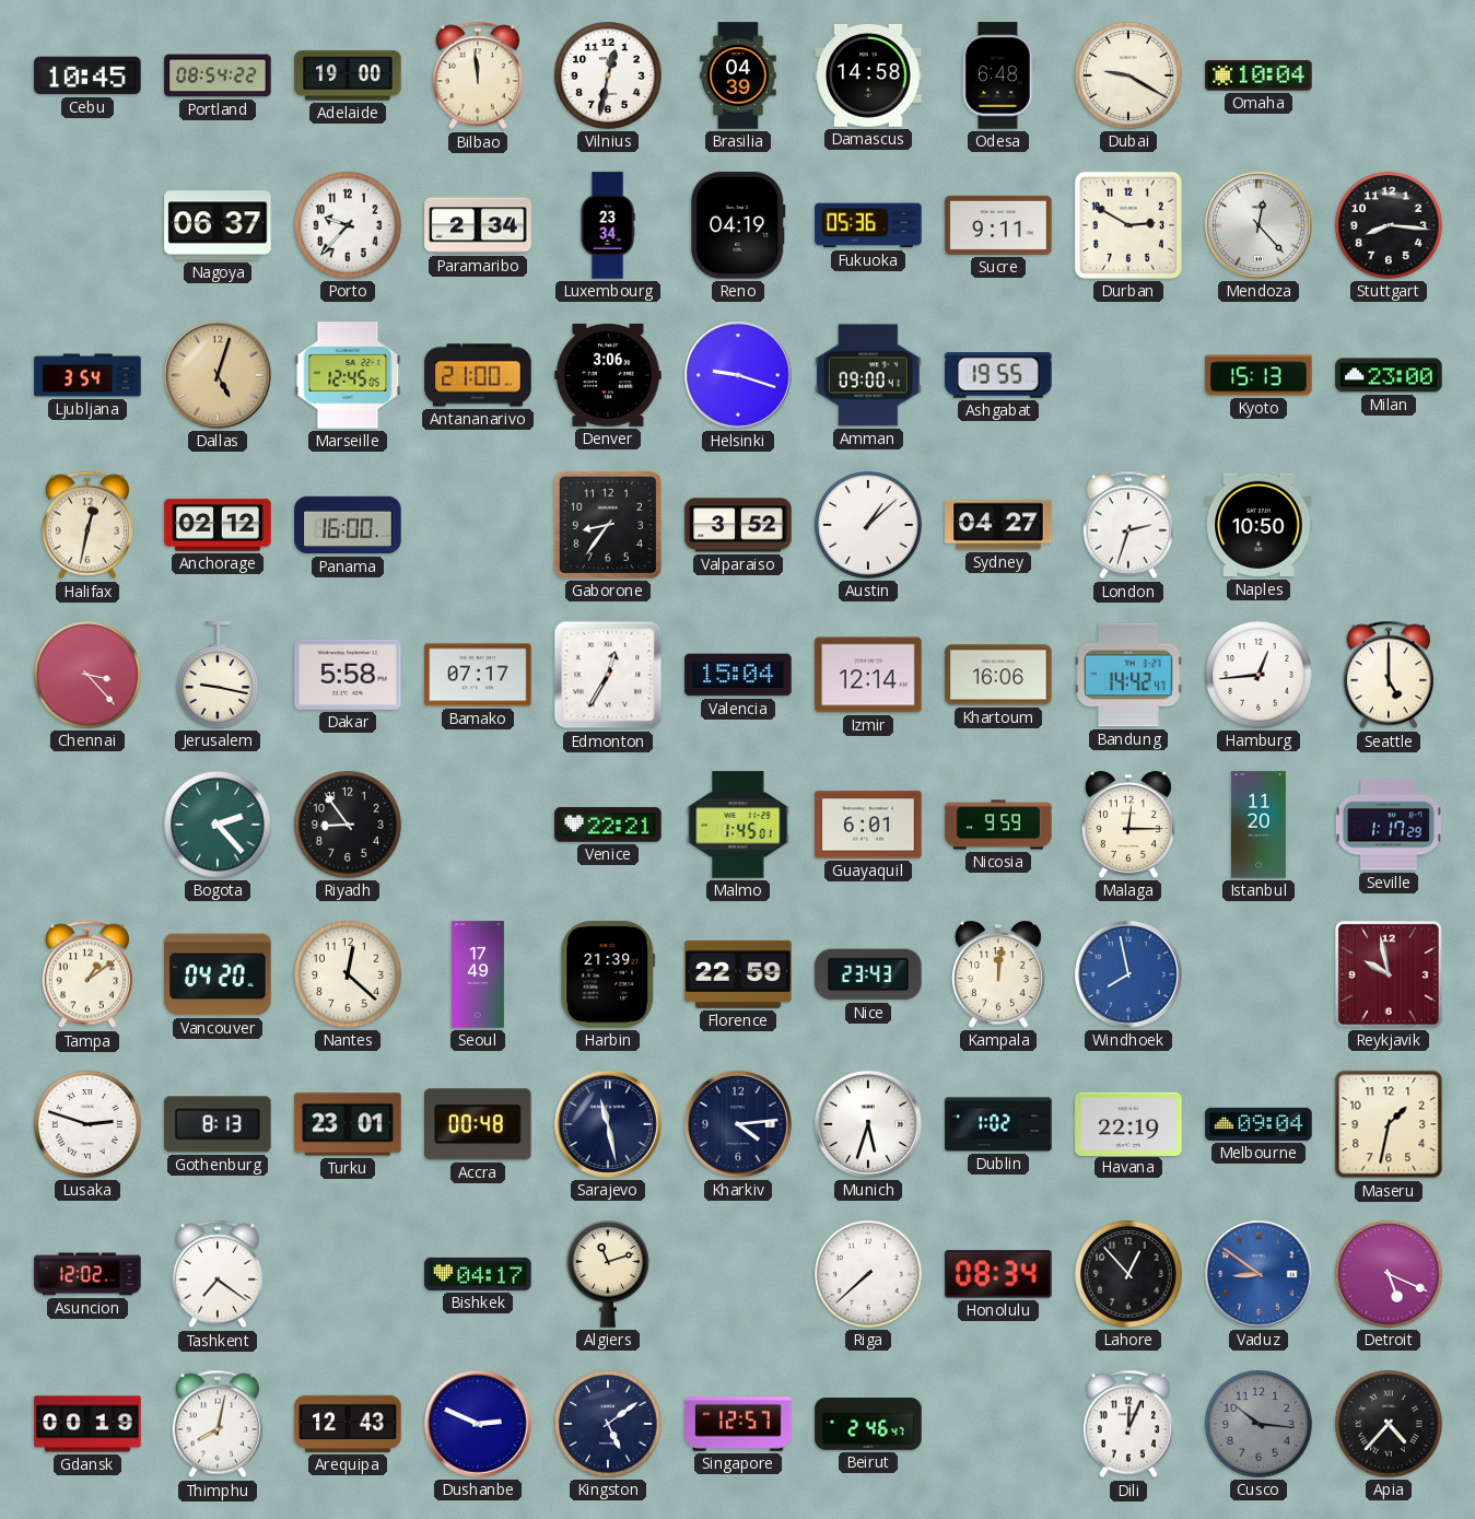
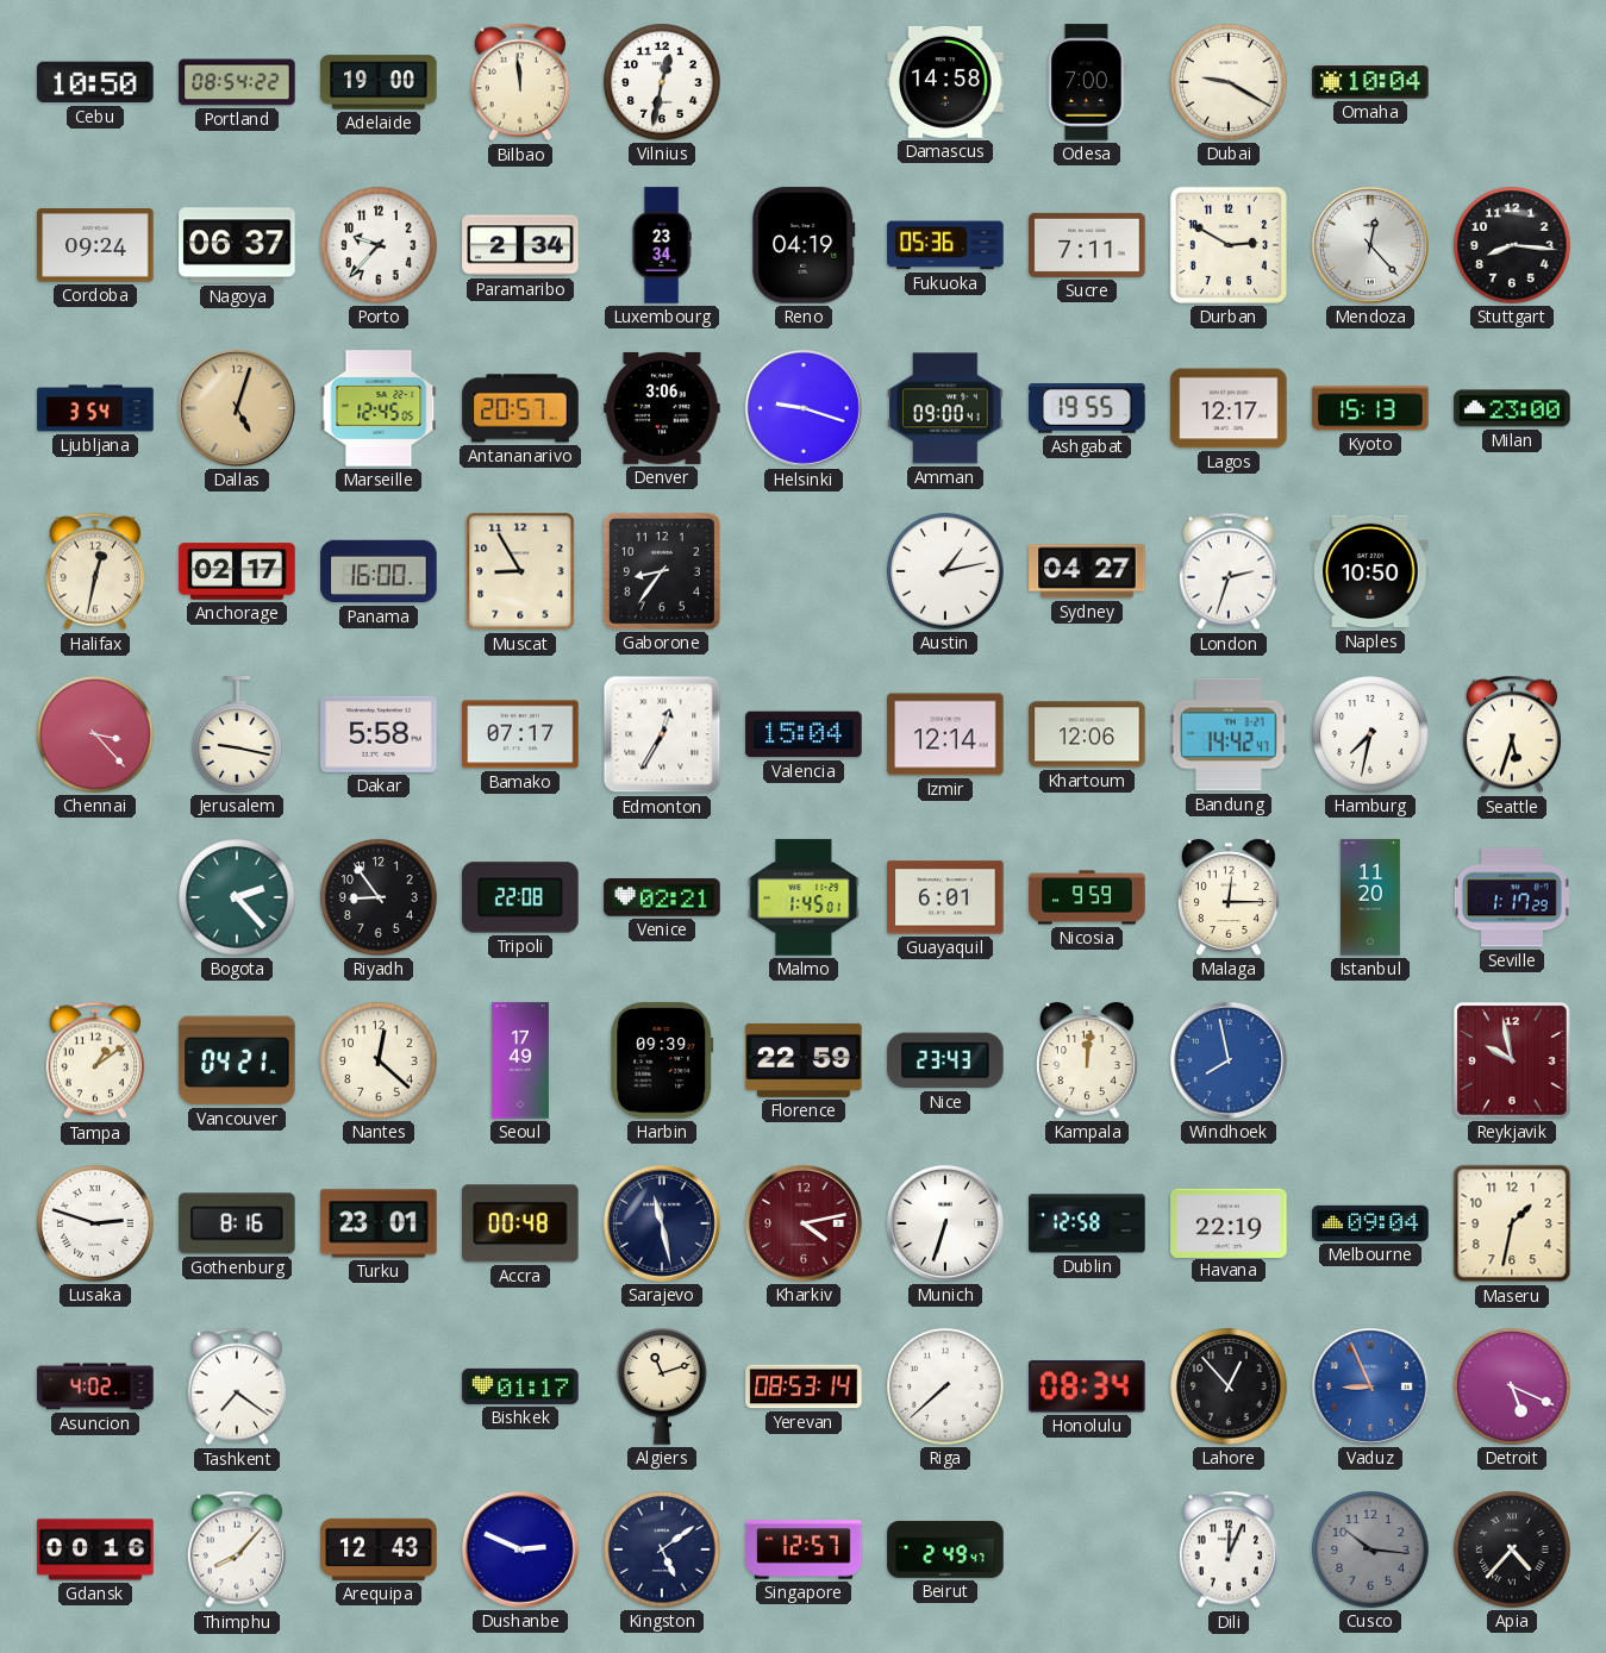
Cebu: 10:45 -> 10:50
Brasilia: 04:39 -> none
Odesa: 6:48 -> 7:00
Cordoba: none -> 09:24
Sucre: 9:11 -> 7:11
Antananarivo: 21:00 -> 20:57
Lagos: none -> 12:17
Anchorage: 02:12 -> 02:17
Muscat: none -> 8:55
Valparaiso: 3:52 -> none
Austin: 1:08 -> 1:13
Khartoum: 16:06 -> 12:06
Hamburg: 12:44 -> 7:32
Seattle: 5:00 -> 5:33
Tripoli: none -> 22:08
Venice: 22:21 -> 02:21
Vancouver: 04:20 -> 04:21
Harbin: 21:39 -> 09:39
Gothenburg: 8:13 -> 8:16
Kharkiv: 4:14 -> 4:13
Kharkiv dial: navy -> burgundy
Munich: 5:33 -> 6:33
Dublin: 1:02 -> 12:58
Asuncion: 12:02 -> 4:02
Bishkek: 04:17 -> 01:17
Yerevan: none -> 08:53
Vaduz: 8:51 -> 8:56
Gdansk: 00:19 -> 00:16
Thimphu: 8:02 -> 8:07
Beirut: 2:46 -> 2:49
